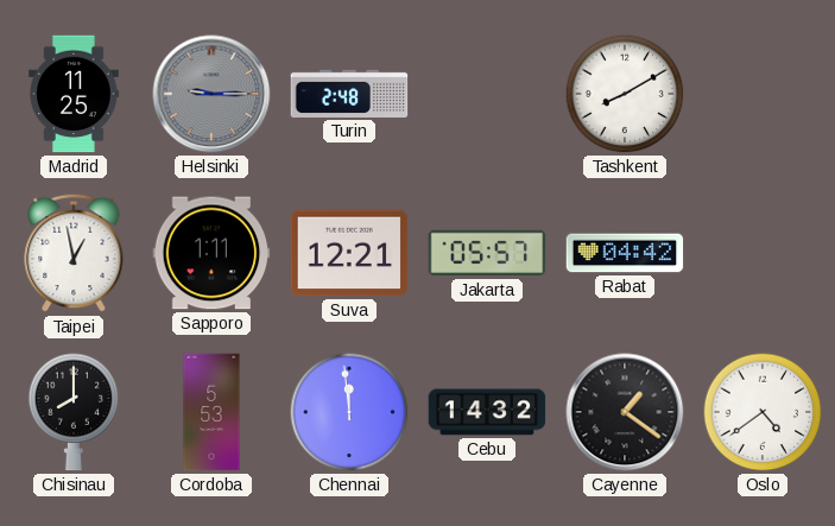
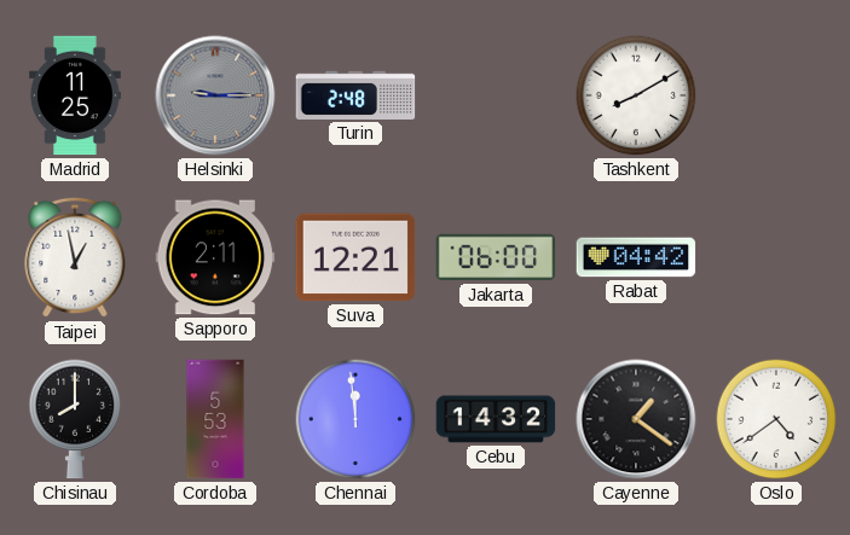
Sapporo: 1:11 -> 2:11
Jakarta: 05:57 -> 06:00
